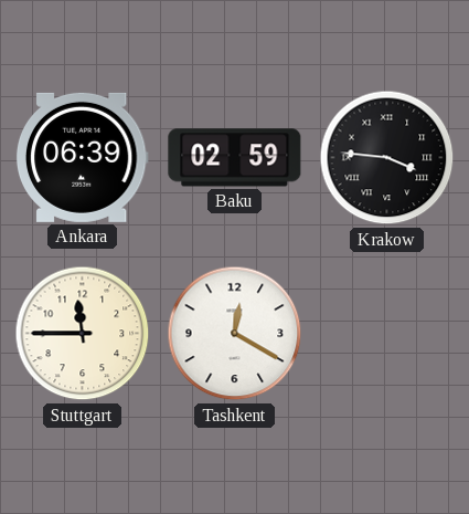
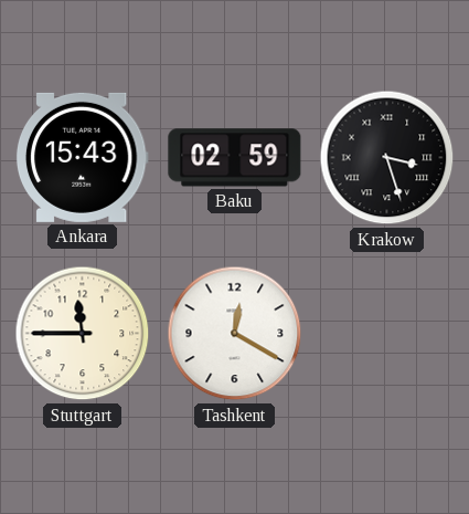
Ankara: 06:39 -> 15:43
Krakow: 3:46 -> 3:27
